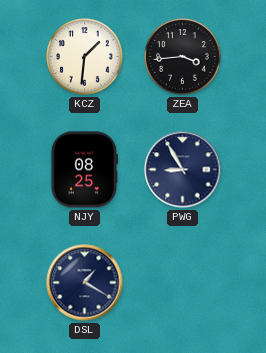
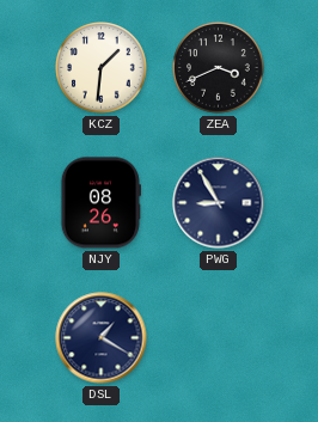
ZEA: 3:44 -> 3:41
NJY: 08:25 -> 08:26
